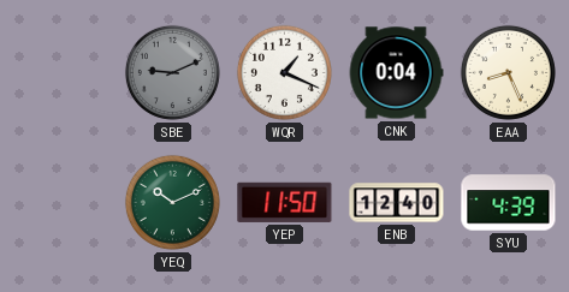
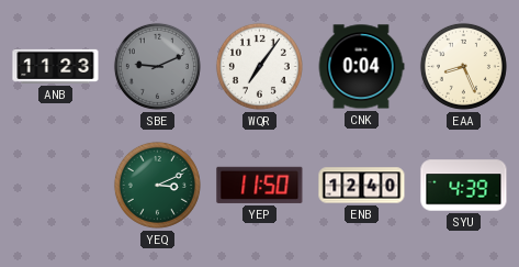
ANB: none -> 11:23
WQR: 1:19 -> 7:06
YEQ: 10:11 -> 3:11
